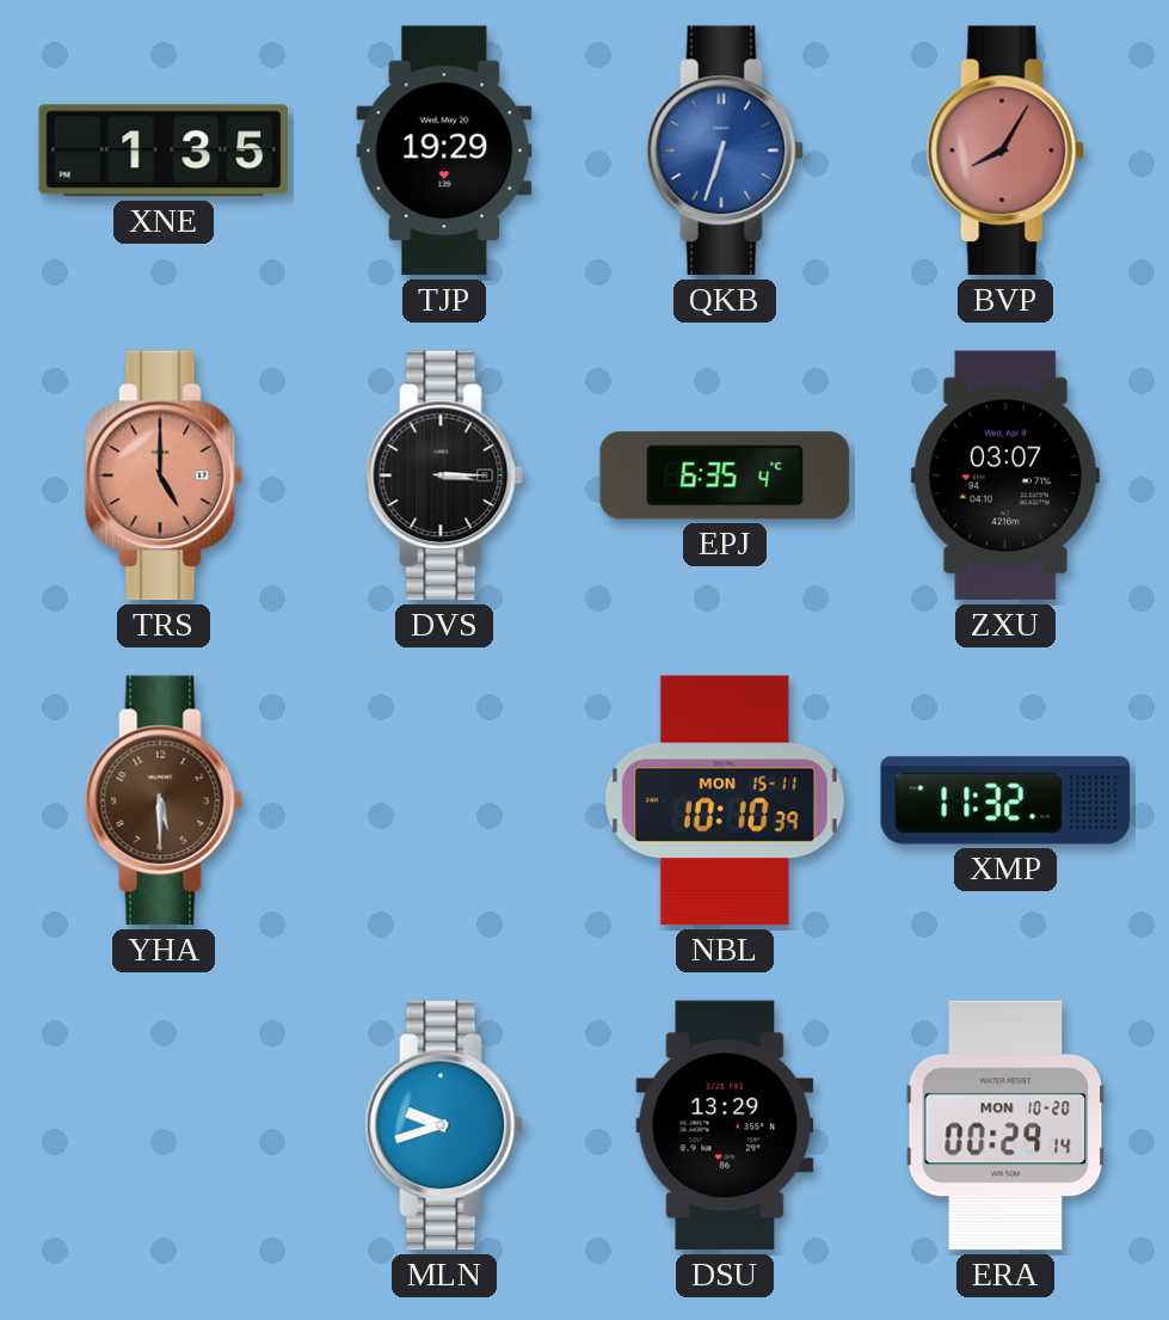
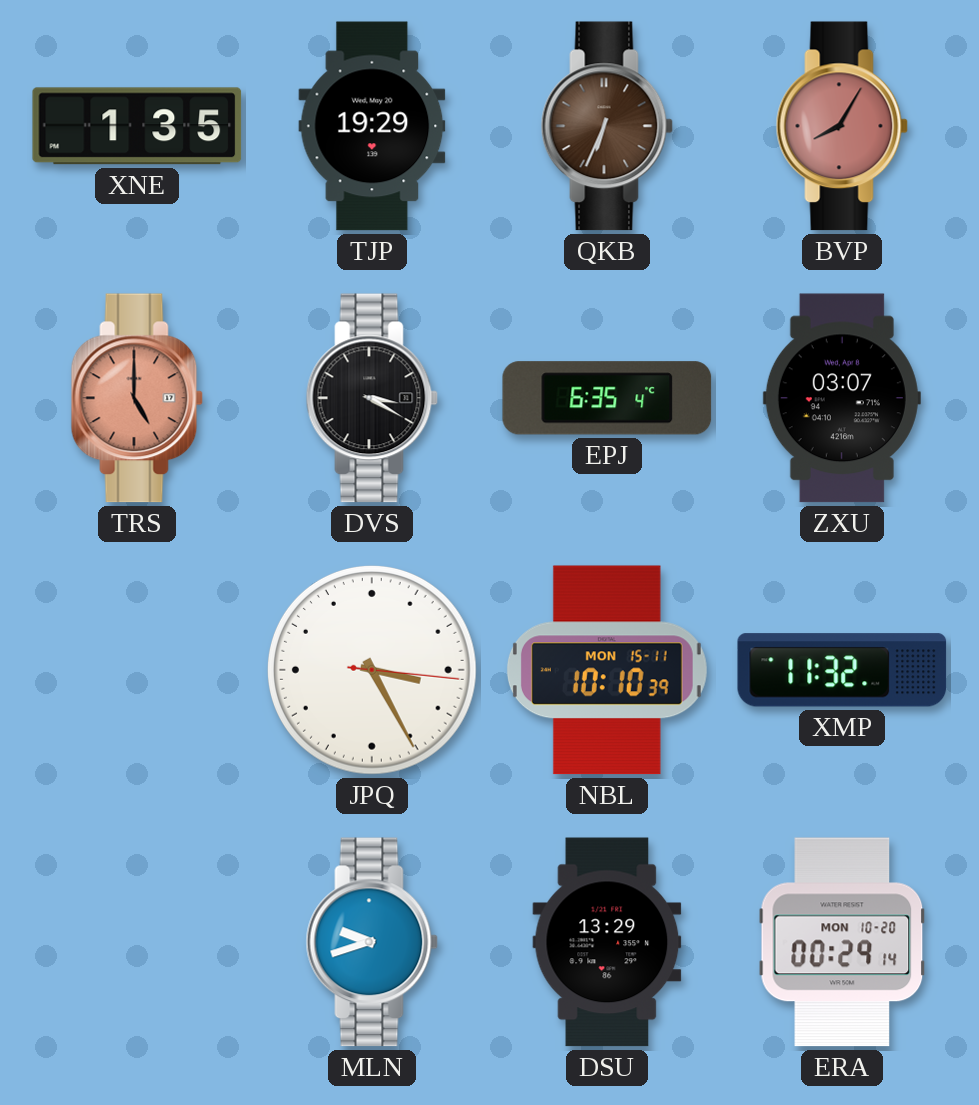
QKB: 6:33 -> 6:34
QKB dial: blue -> brown
DVS: 3:15 -> 3:20
YHA: 5:30 -> none
JPQ: none -> 3:25
